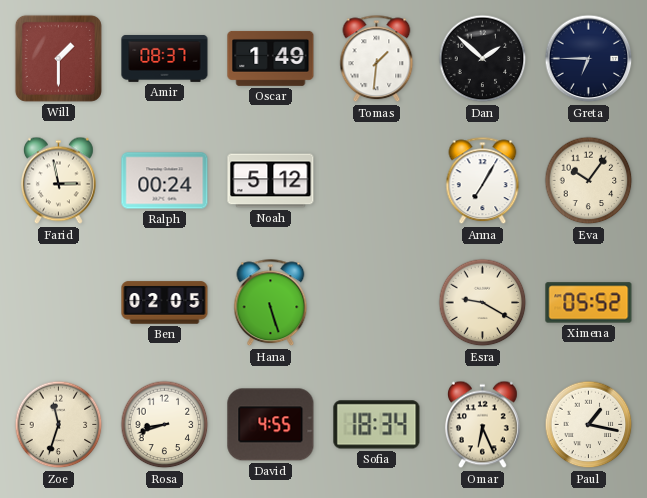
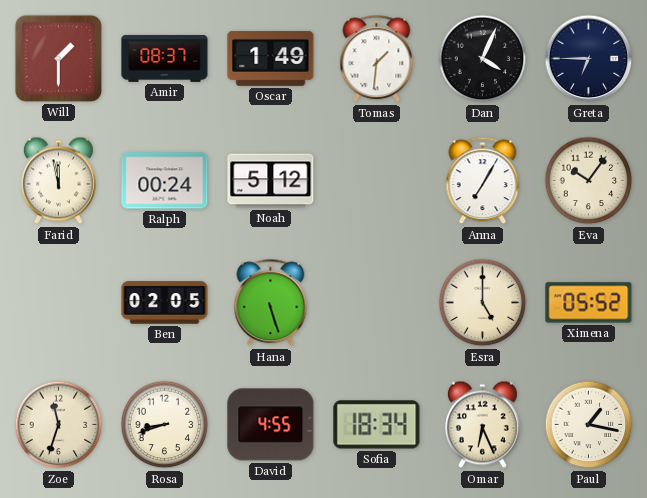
Dan: 1:52 -> 4:04
Farid: 2:58 -> 11:58
Esra: 9:20 -> 5:00
